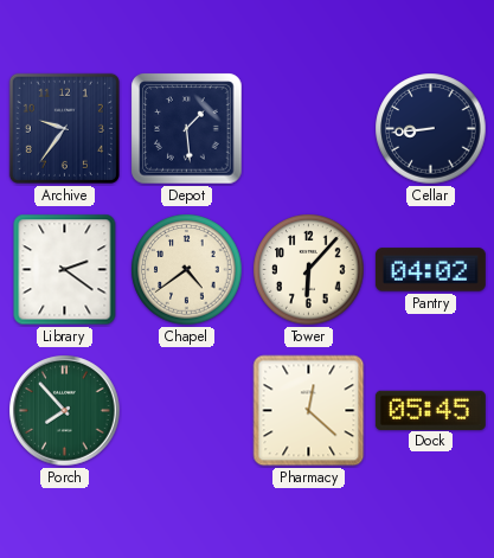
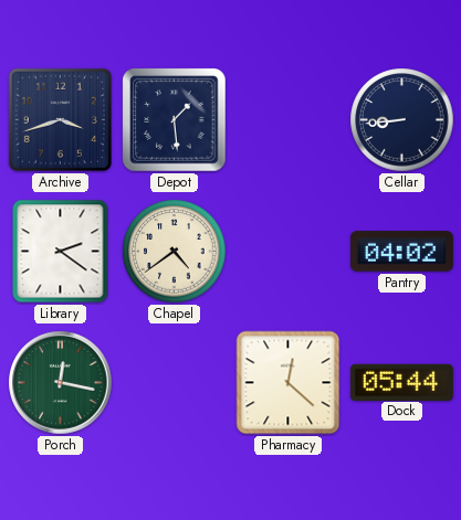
Archive: 9:36 -> 3:42
Tower: 6:07 -> none
Porch: 7:53 -> 12:17
Dock: 05:45 -> 05:44
